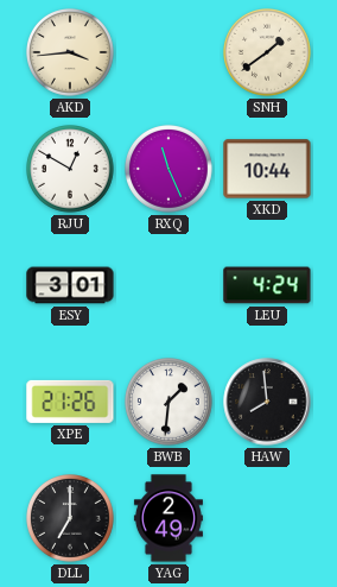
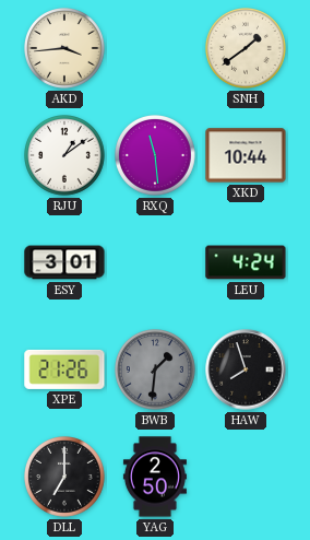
RJU: 12:50 -> 1:09
RXQ: 11:26 -> 11:29
BWB dial: white -> grey
HAW: 7:59 -> 7:57
YAG: 2:49 -> 2:50
